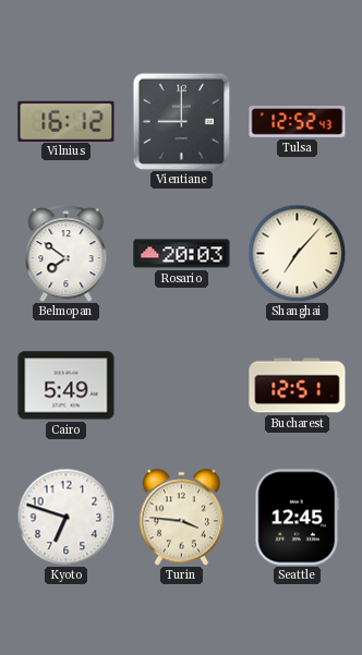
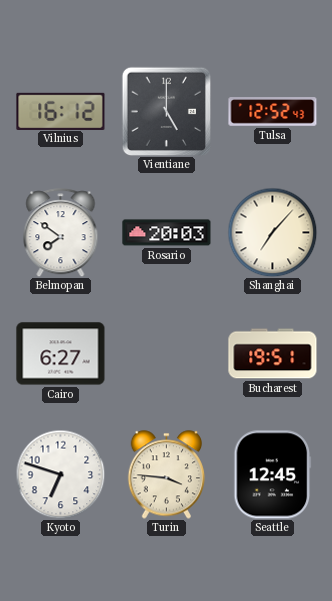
Vientiane: 9:00 -> 5:00
Cairo: 5:49 -> 6:27
Bucharest: 12:51 -> 19:51
